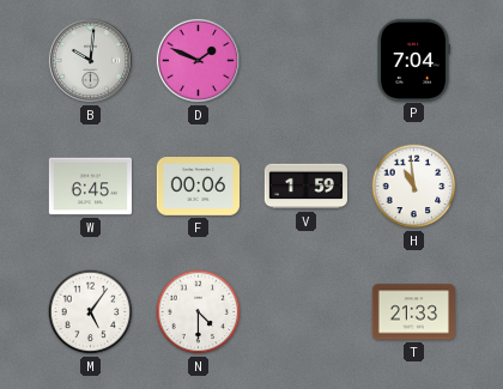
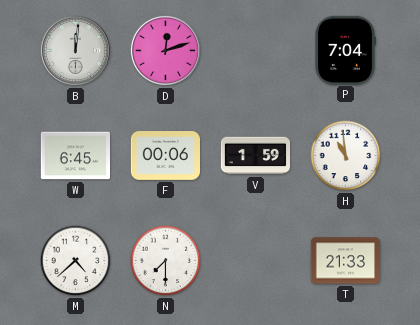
B: 10:01 -> 12:01
D: 1:49 -> 12:12
M: 5:06 -> 4:38
N: 4:30 -> 7:30
